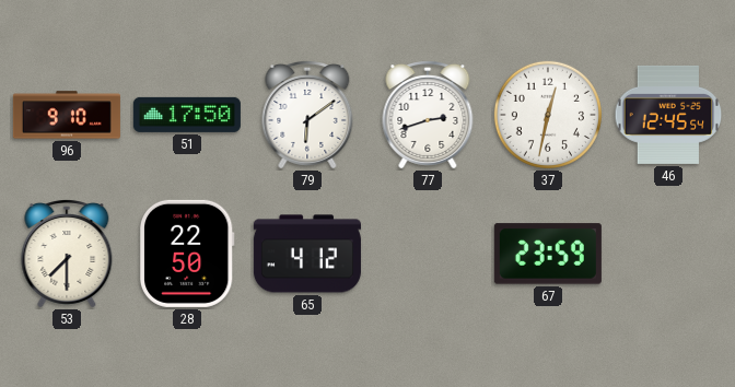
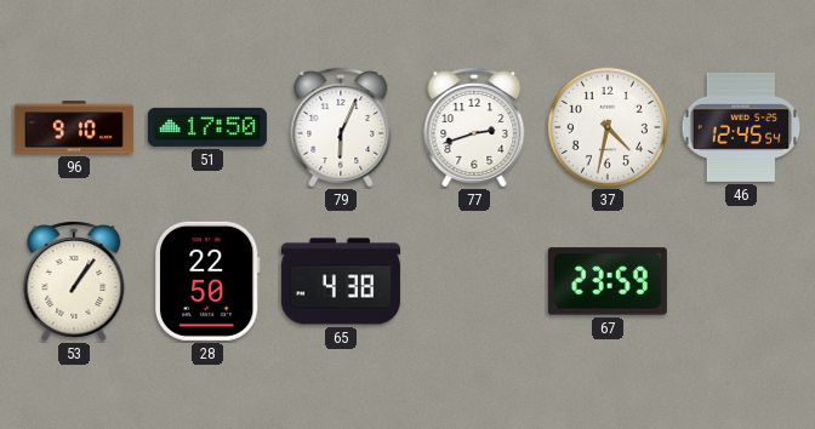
79: 6:09 -> 6:04
37: 12:32 -> 4:32
53: 7:30 -> 1:06
65: 4:12 -> 4:38
